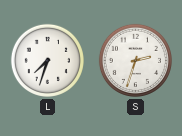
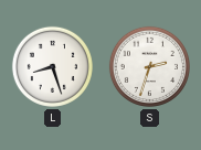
L: 7:33 -> 8:27
